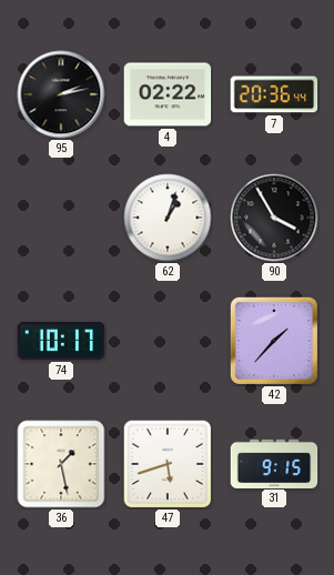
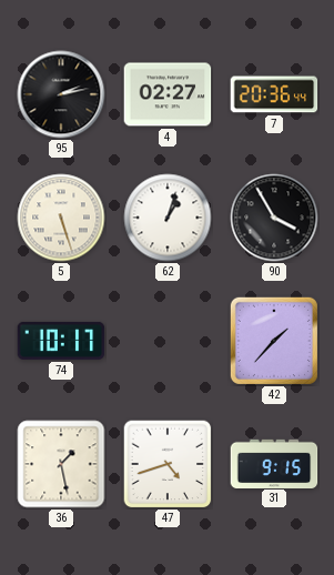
4: 02:22 -> 02:27
5: none -> 5:27
47: 5:42 -> 4:42
